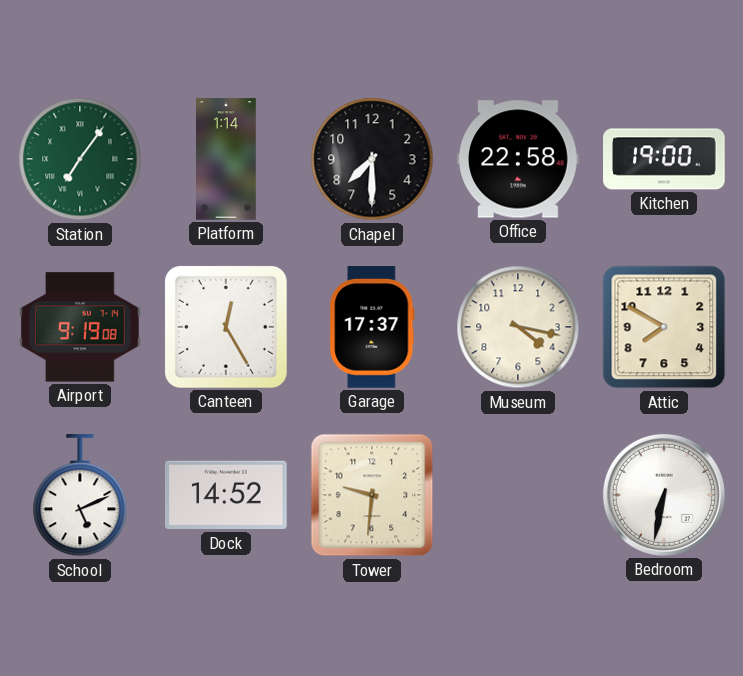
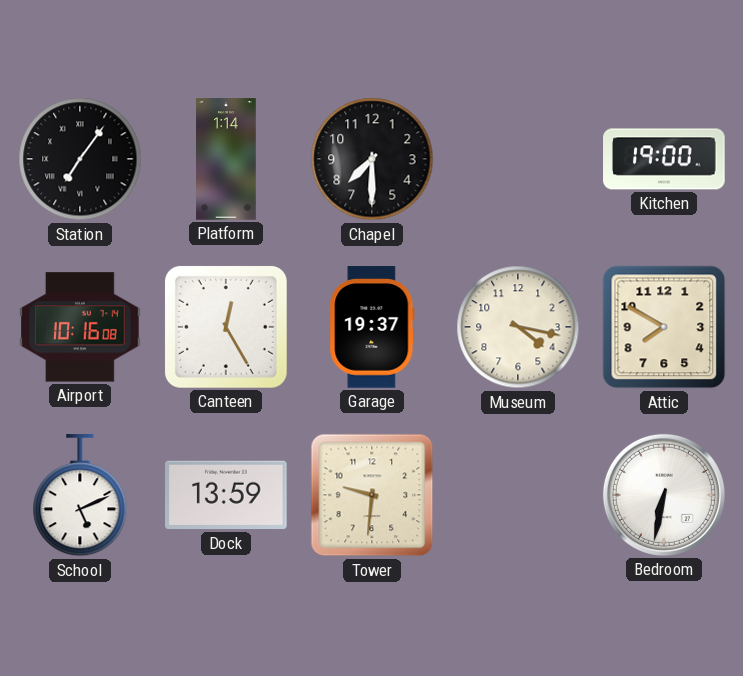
Station dial: green -> black
Office: 22:58 -> none
Airport: 9:19 -> 10:16
Garage: 17:37 -> 19:37
Dock: 14:52 -> 13:59
